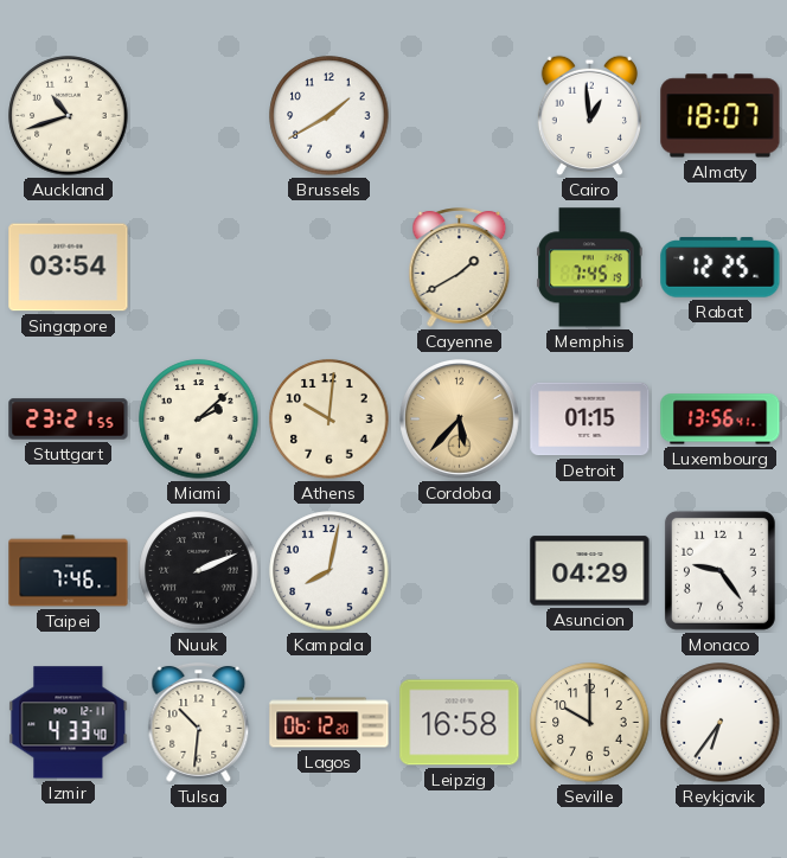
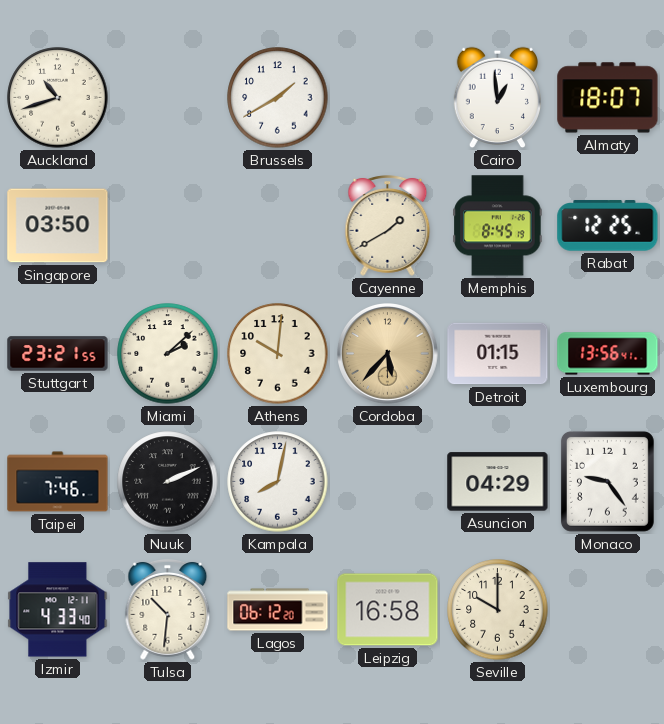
Singapore: 03:54 -> 03:50
Memphis: 7:45 -> 8:45
Reykjavik: 6:36 -> none
